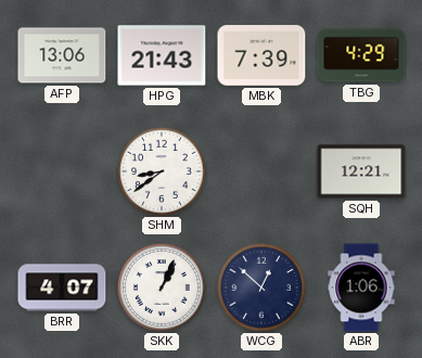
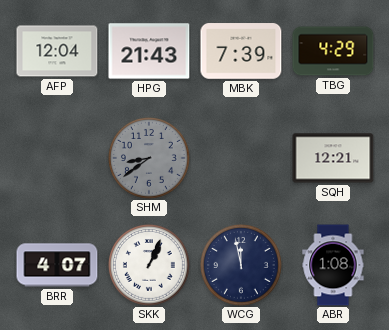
AFP: 13:06 -> 12:04
SHM dial: white -> grey
WCG: 12:52 -> 11:58
ABR: 1:06 -> 1:08
